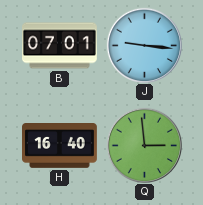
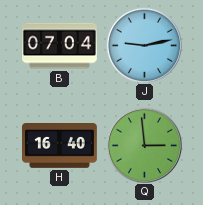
B: 07:01 -> 07:04
J: 9:16 -> 9:13
